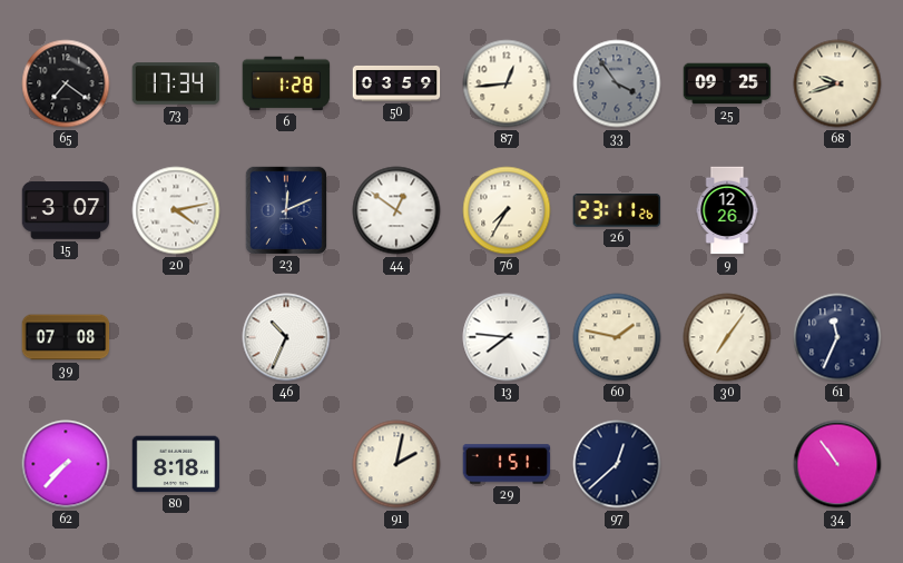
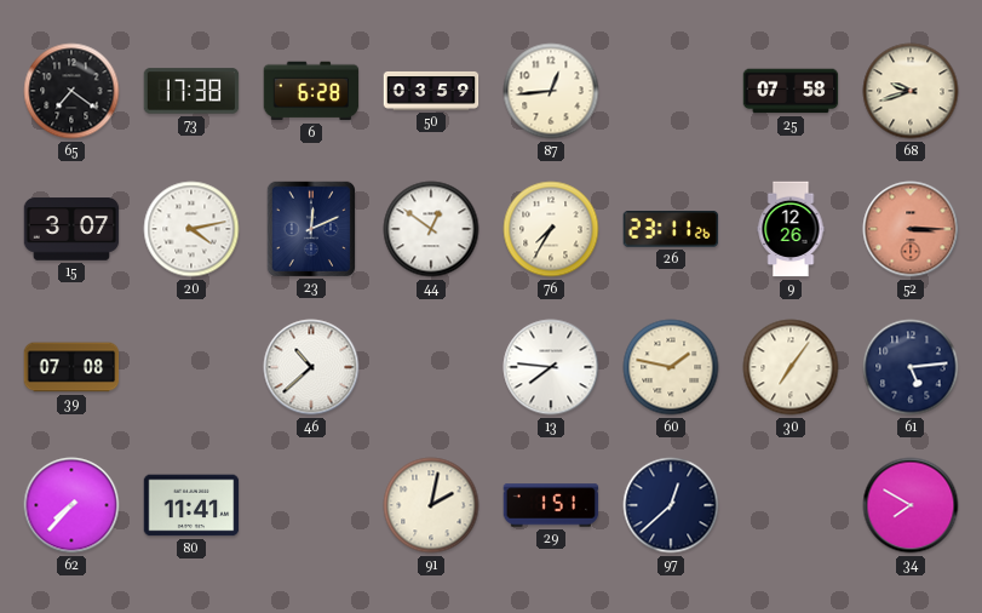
73: 17:34 -> 17:38
6: 1:28 -> 6:28
33: 3:54 -> none
25: 09:25 -> 07:58
52: none -> 3:15
46: 10:34 -> 10:38
61: 11:34 -> 5:14
80: 8:18 -> 11:41
34: 10:54 -> 7:50
